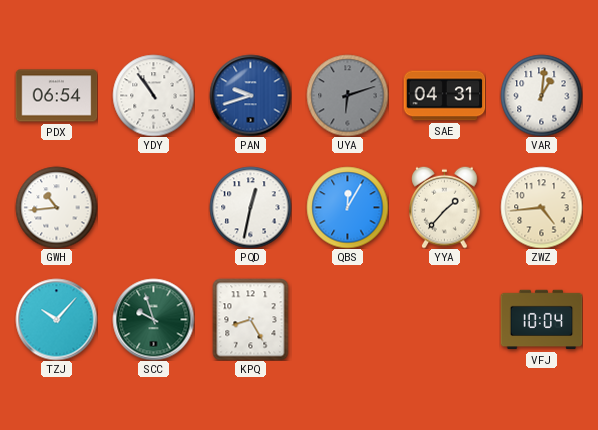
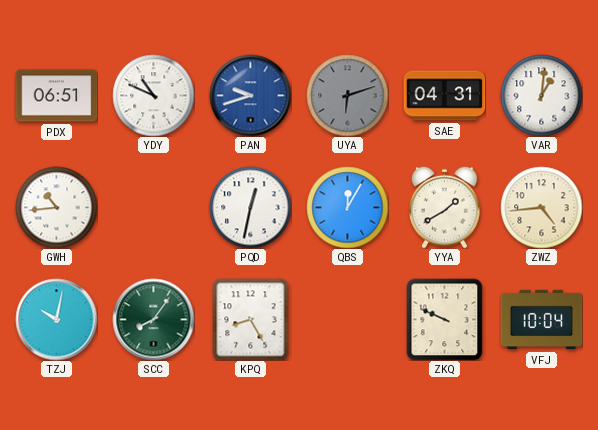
PDX: 06:54 -> 06:51
YDY: 10:54 -> 10:49
YYA: 1:37 -> 1:40
TZJ: 10:07 -> 10:02
SCC: 9:57 -> 8:06
ZKQ: none -> 9:49
